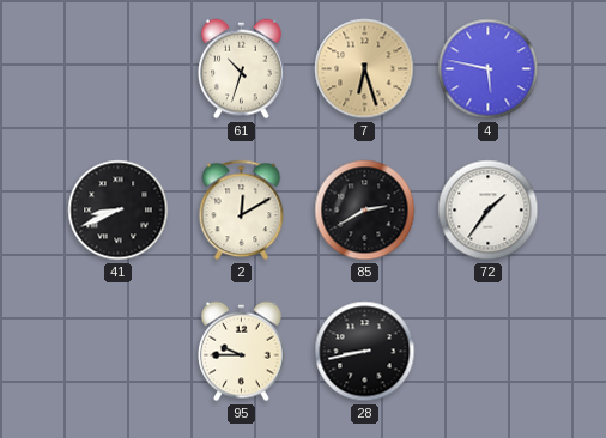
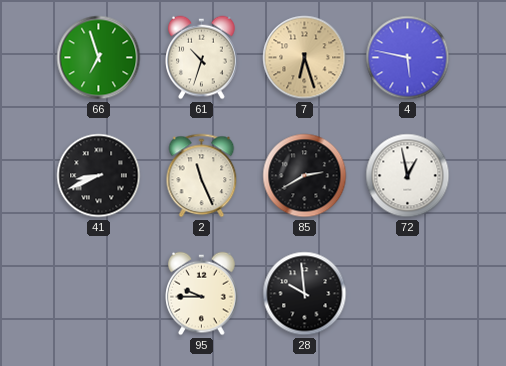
66: none -> 6:57
2: 12:10 -> 11:26
72: 1:36 -> 12:58
28: 8:43 -> 9:59
